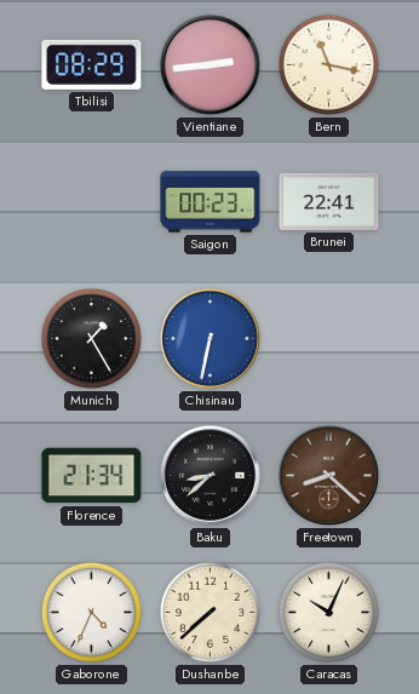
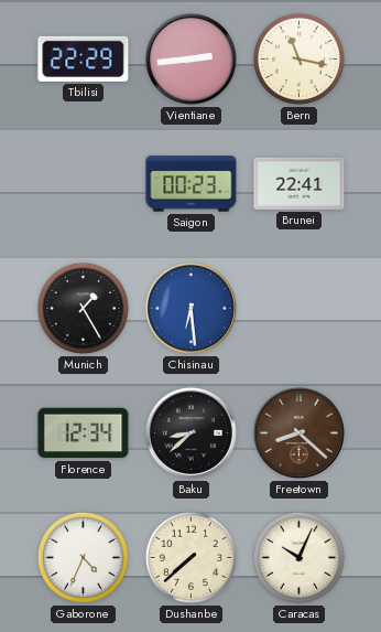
Tbilisi: 08:29 -> 22:29
Chisinau: 6:32 -> 6:29
Florence: 21:34 -> 12:34
